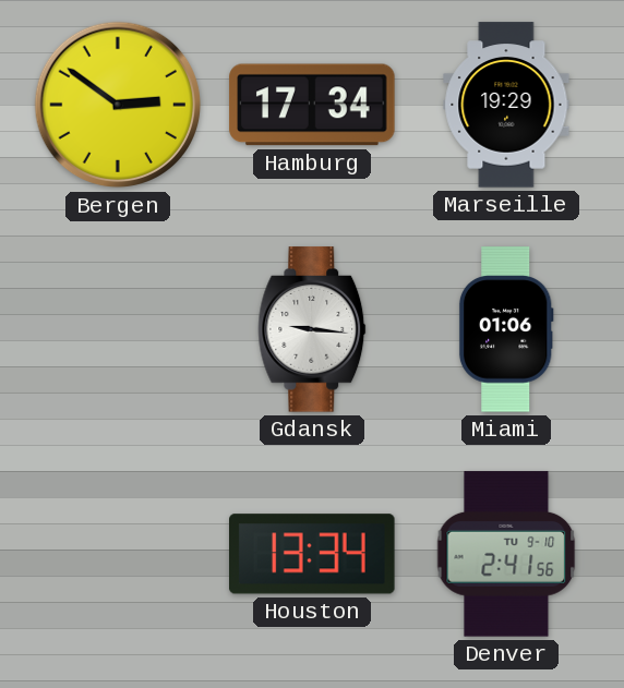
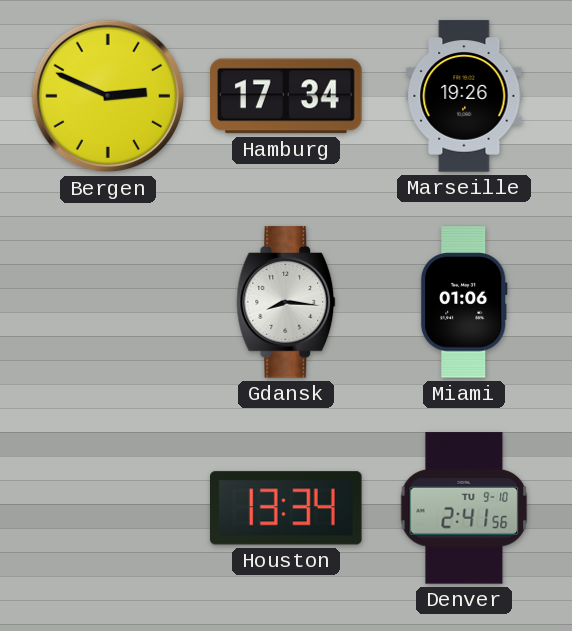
Bergen: 2:51 -> 2:49
Marseille: 19:29 -> 19:26
Gdansk: 9:16 -> 8:16
